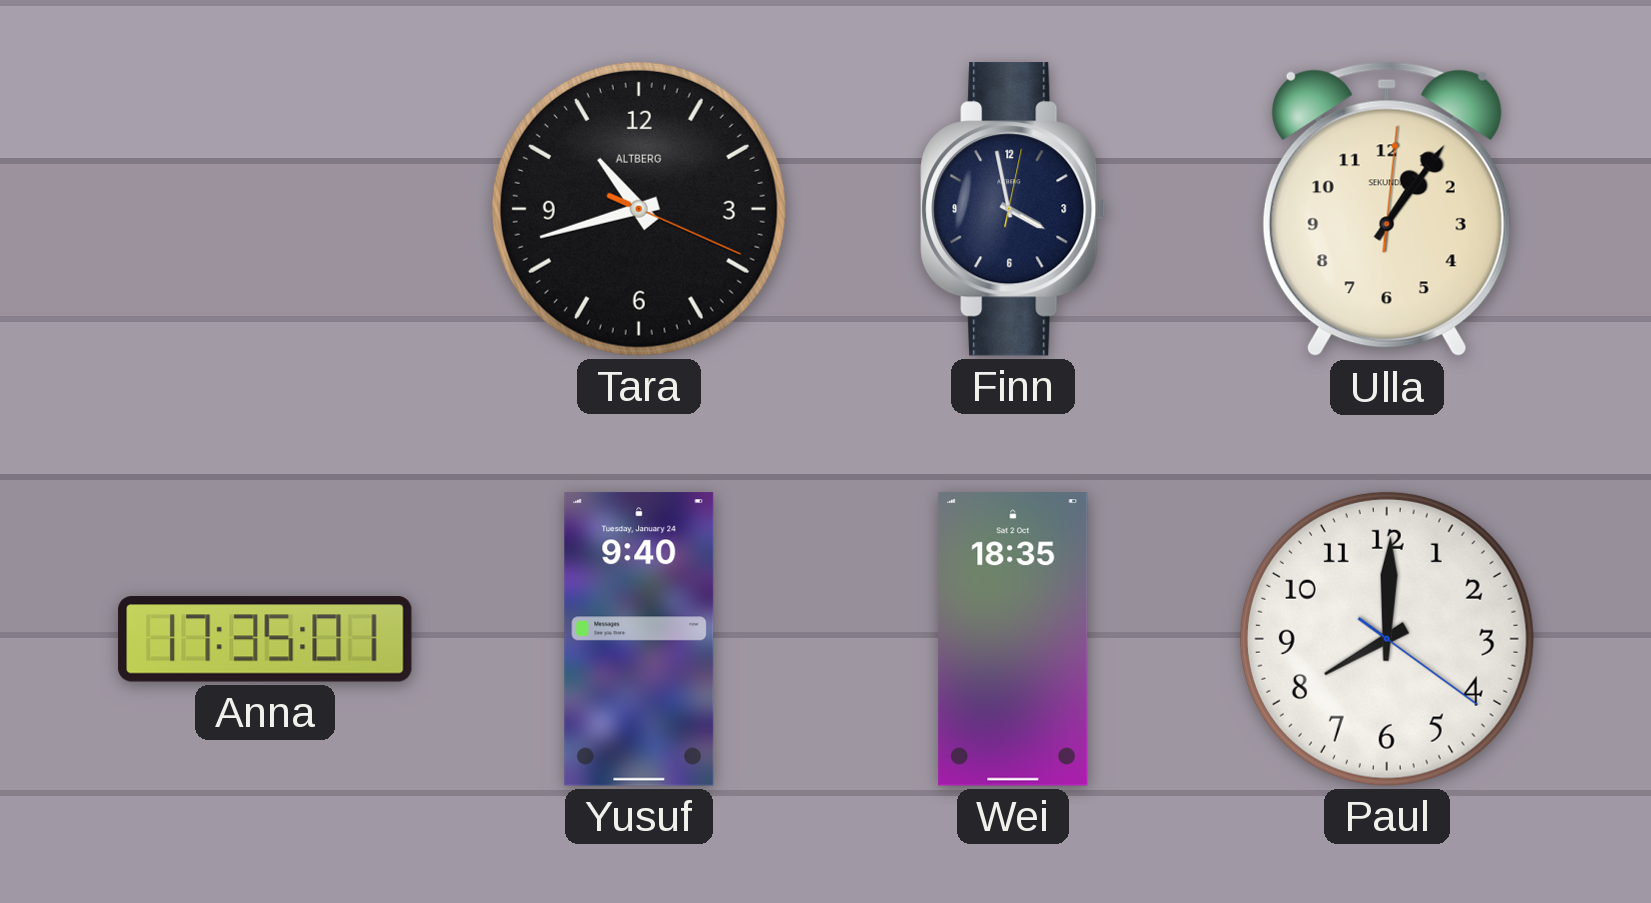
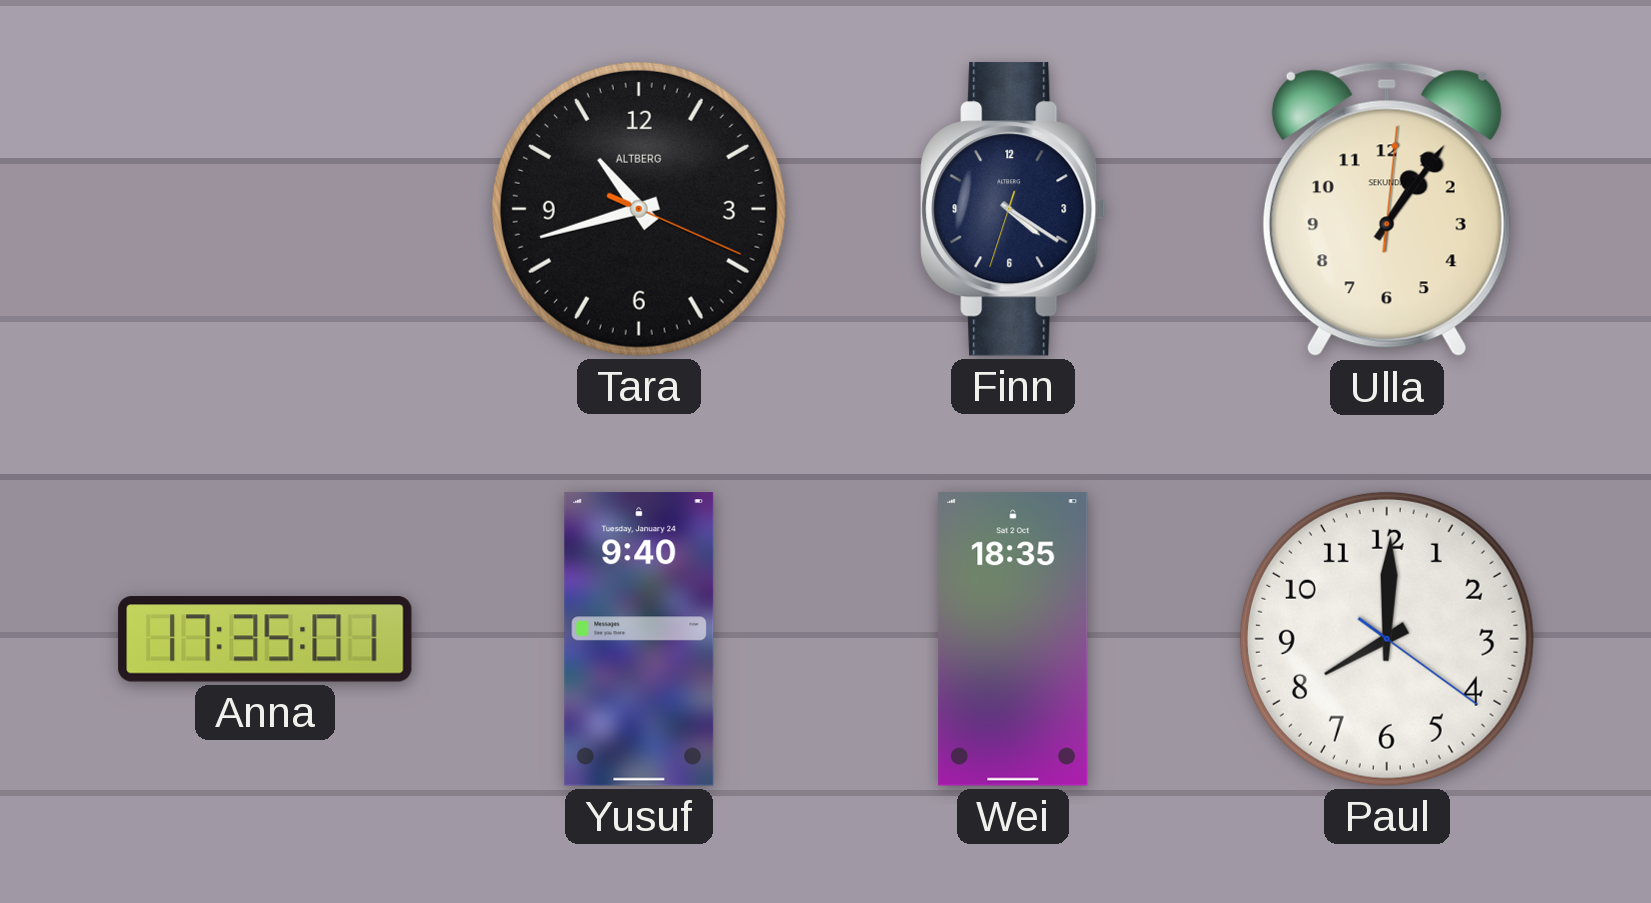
Finn: 3:58 -> 4:20
